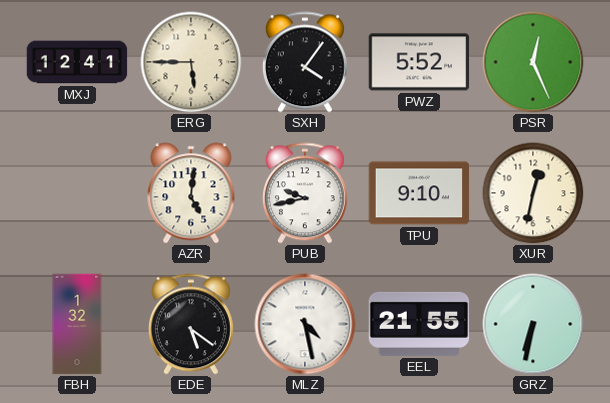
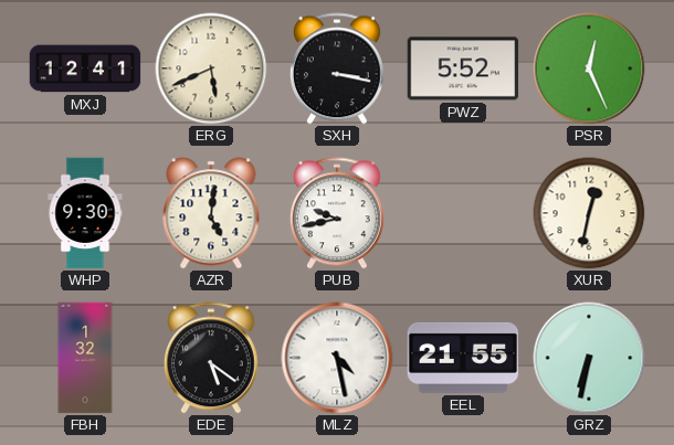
ERG: 5:45 -> 5:41
SXH: 4:06 -> 3:17
WHP: none -> 9:30
TPU: 9:10 -> none
